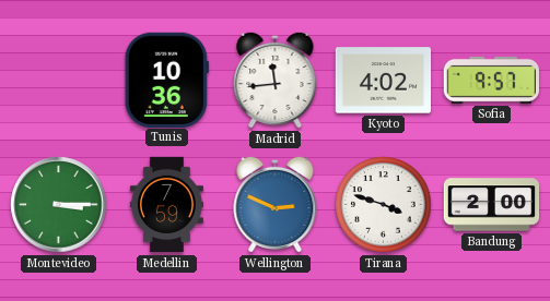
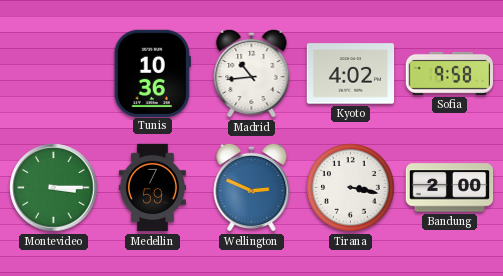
Madrid: 11:44 -> 10:44
Sofia: 9:57 -> 9:58
Tirana: 3:48 -> 3:17
